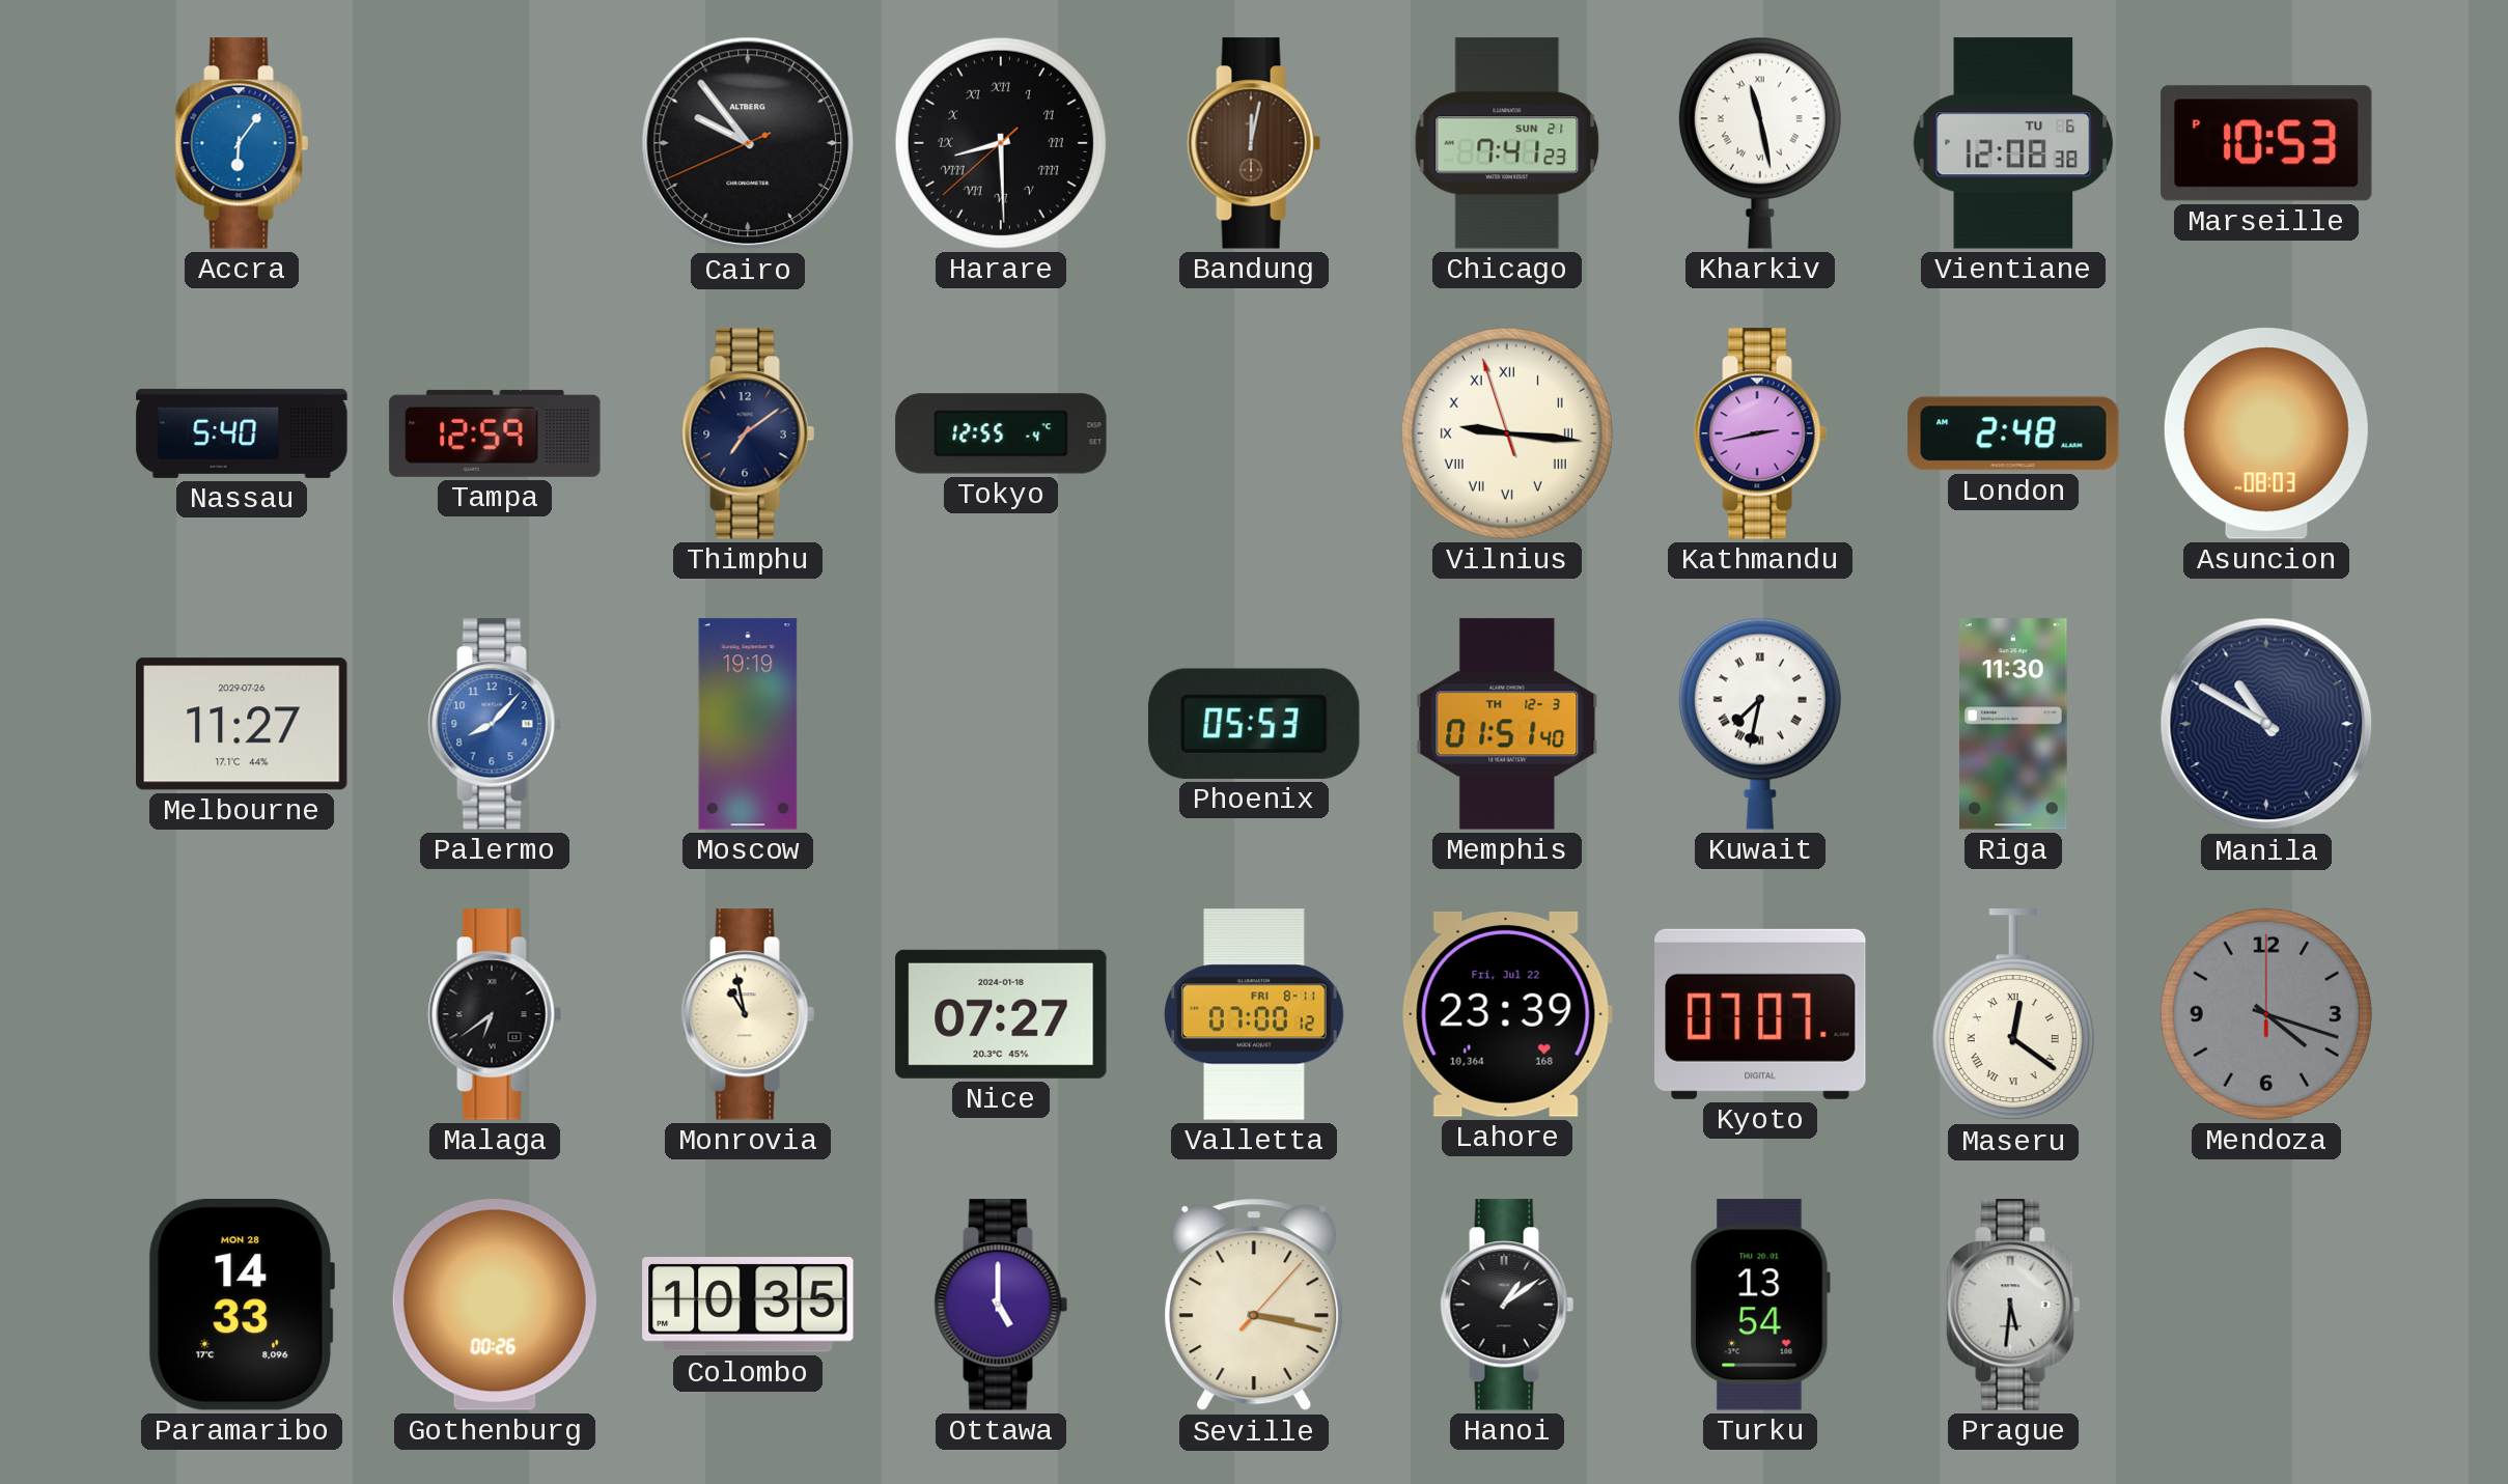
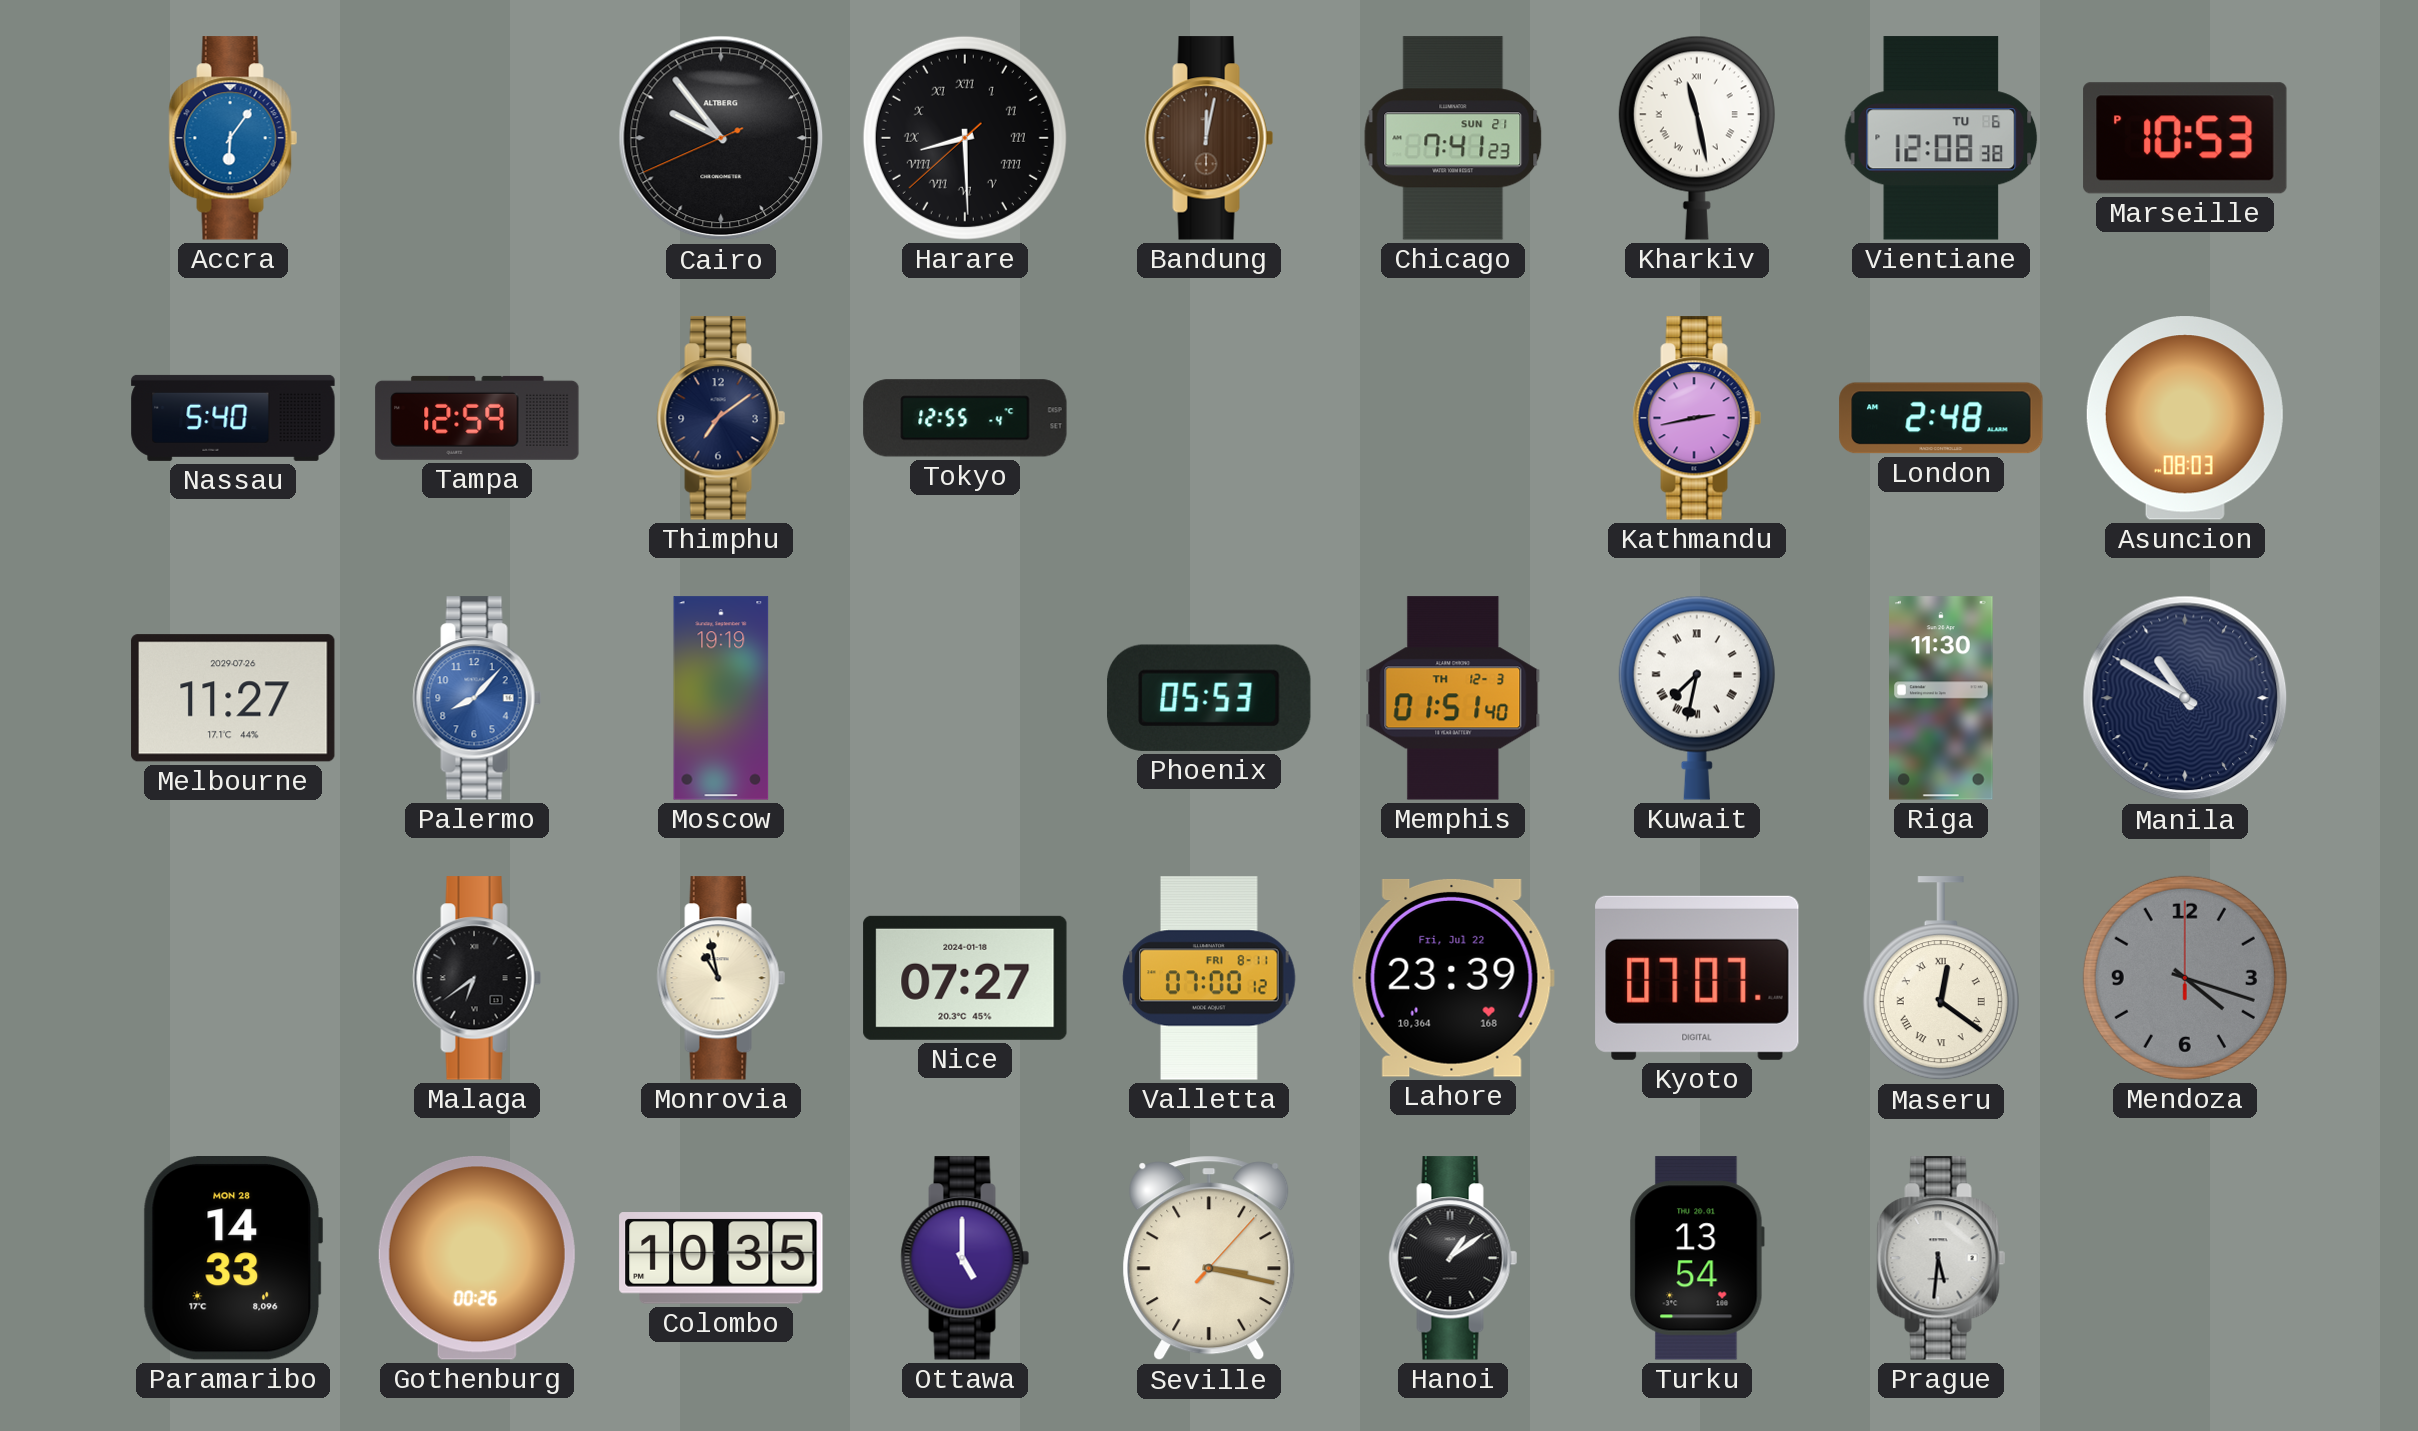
Vilnius: 9:15 -> none
